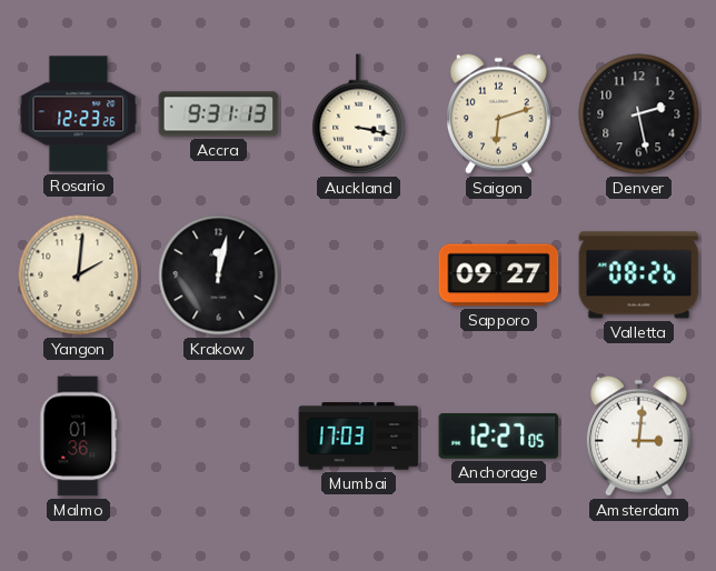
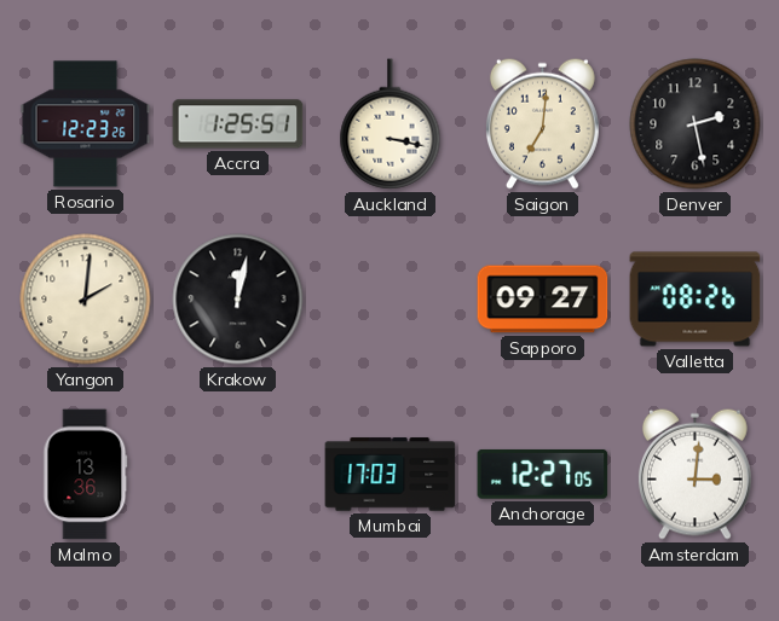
Accra: 9:31 -> 1:25
Saigon: 6:12 -> 7:01
Malmo: 01:36 -> 13:36
